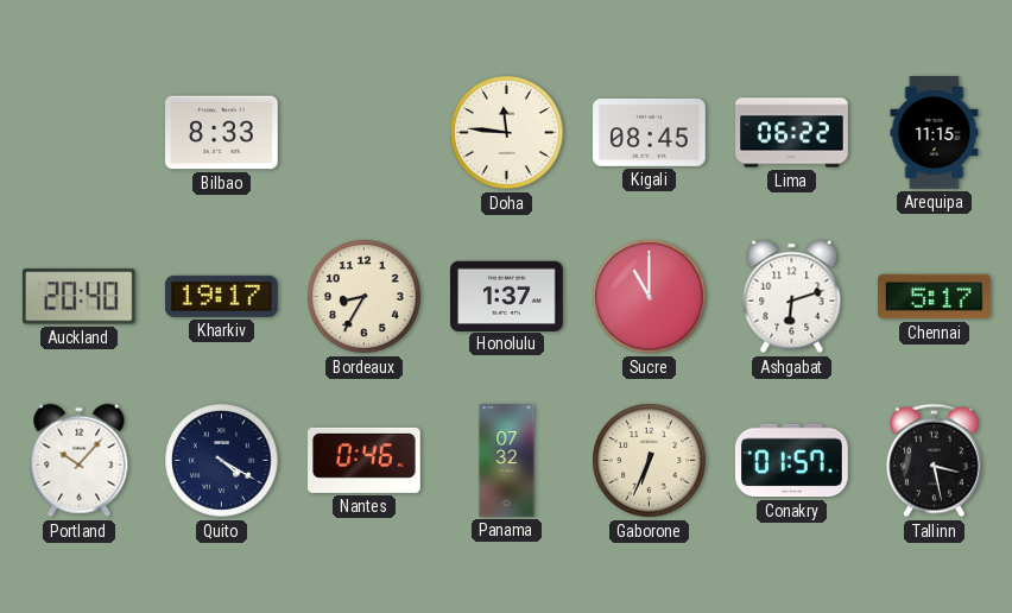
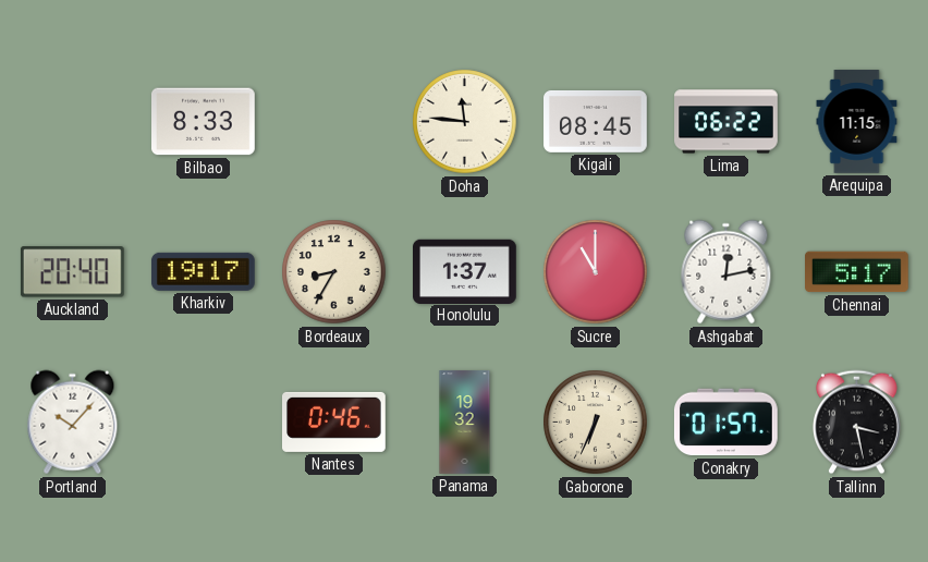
Ashgabat: 6:12 -> 12:13
Quito: 4:20 -> none
Panama: 07:32 -> 19:32
